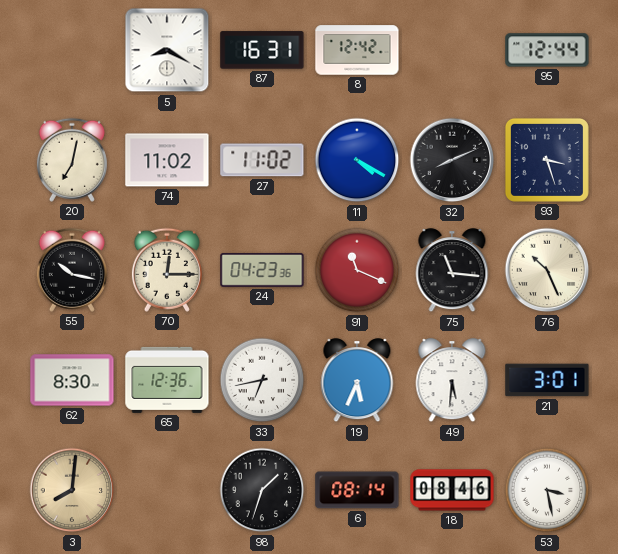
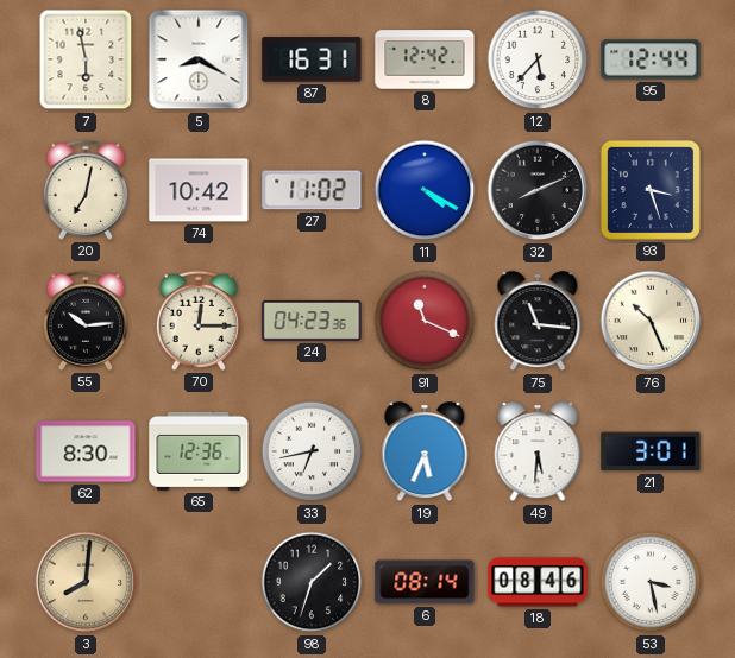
7: none -> 5:58
12: none -> 5:37
74: 11:02 -> 10:42
55: 10:17 -> 10:14
